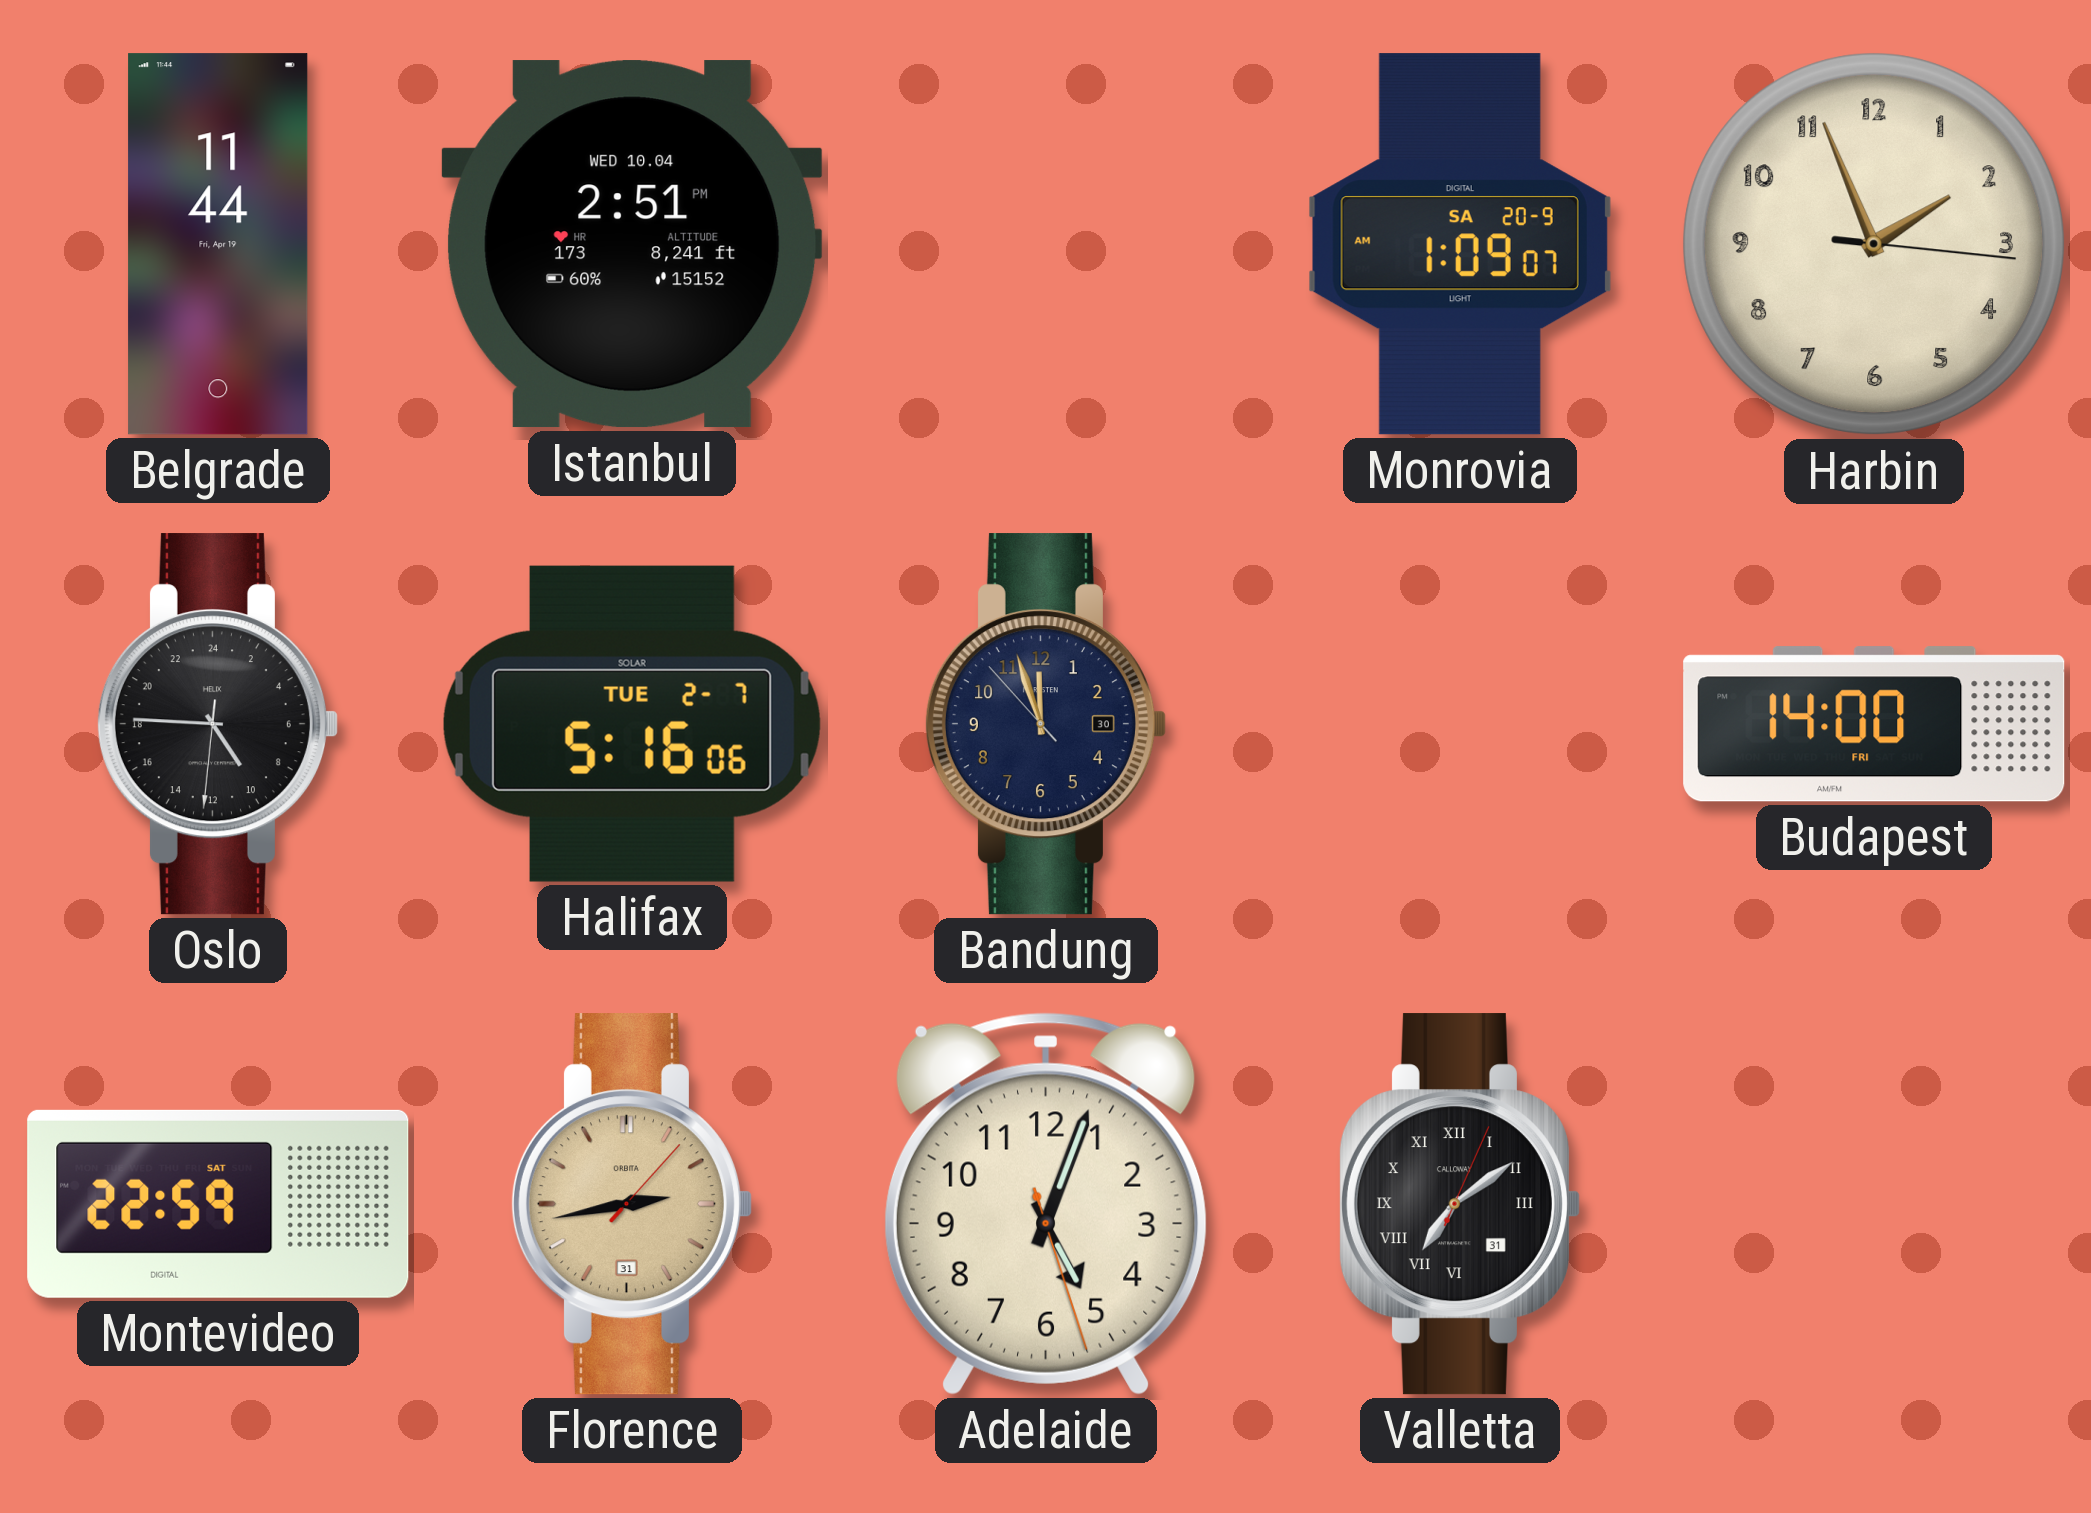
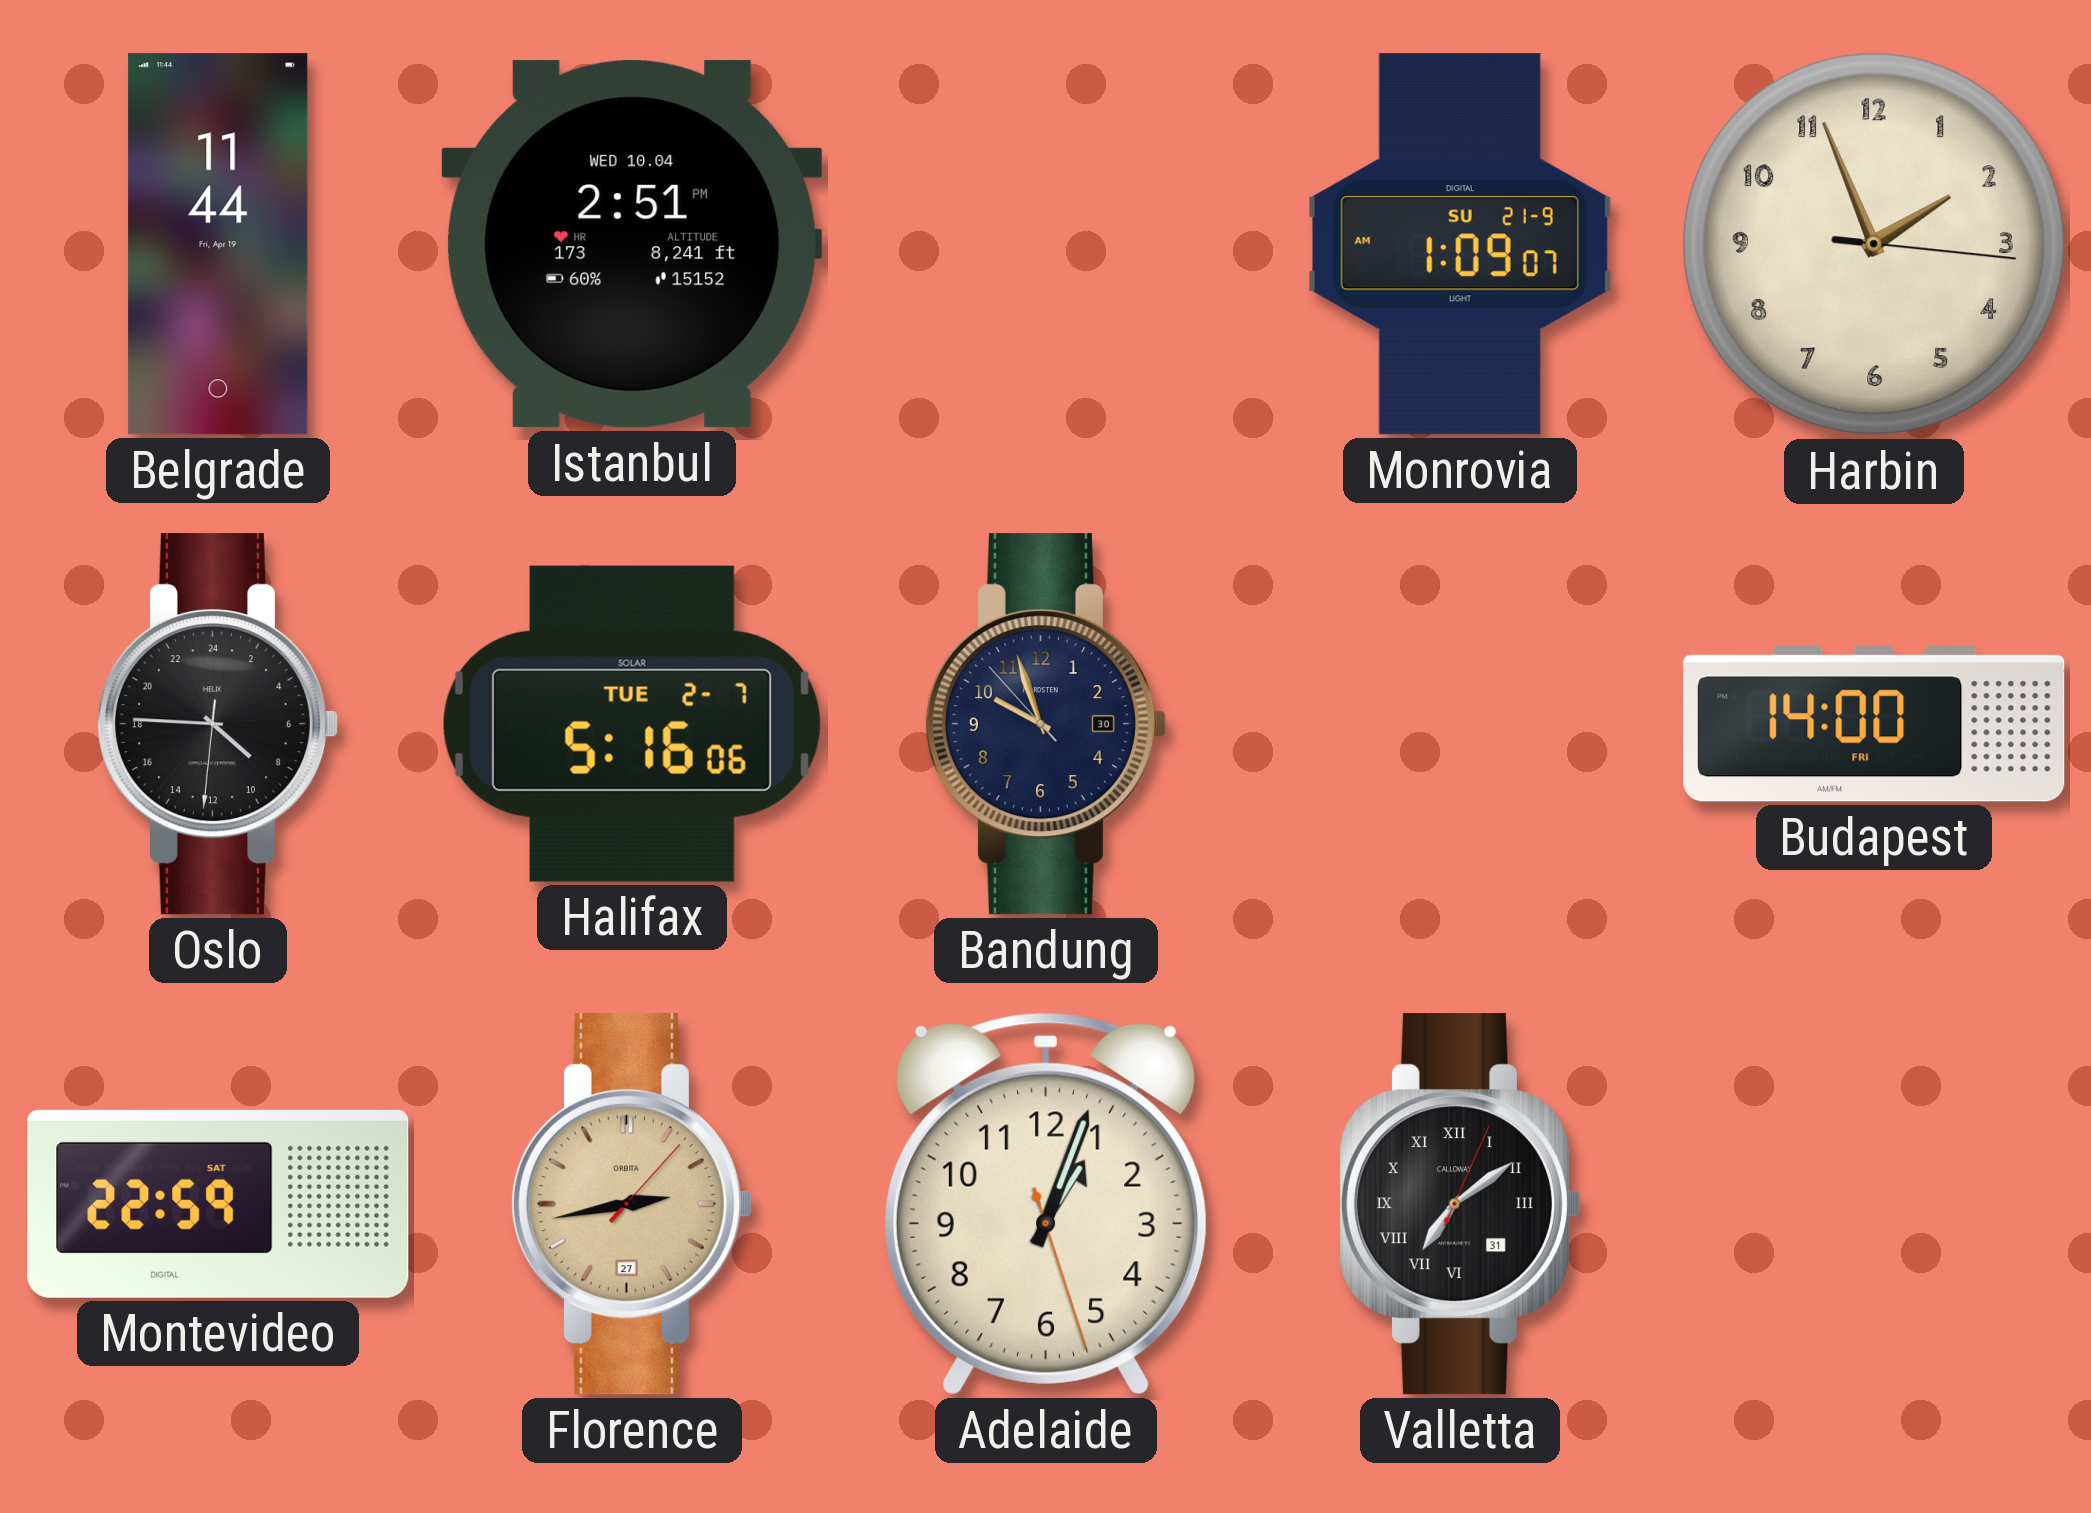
Monrovia date: SA 20-9 -> SU 21-9
Oslo: 9:45 -> 8:45
Bandung: 11:56 -> 9:56
Florence date: 31 -> 27
Adelaide: 5:03 -> 1:03
